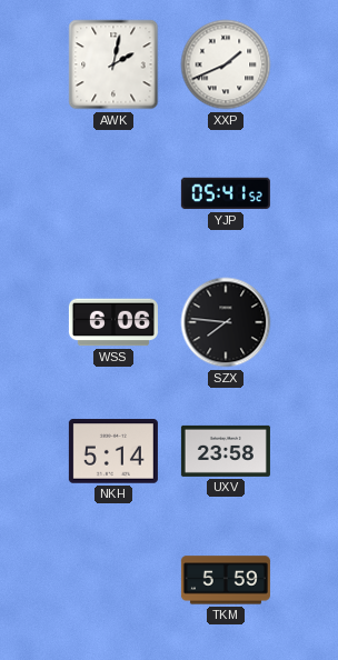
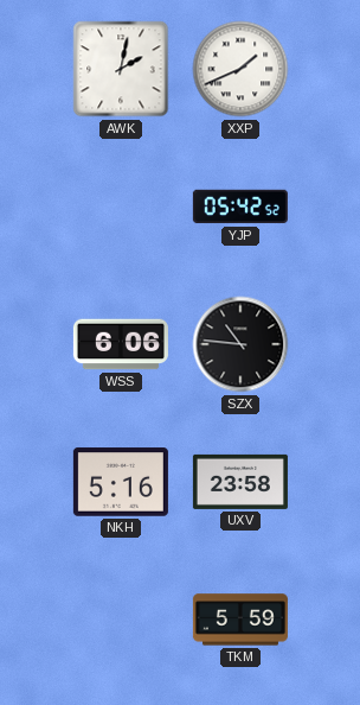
YJP: 05:41 -> 05:42
SZX: 7:46 -> 10:46
NKH: 5:14 -> 5:16
